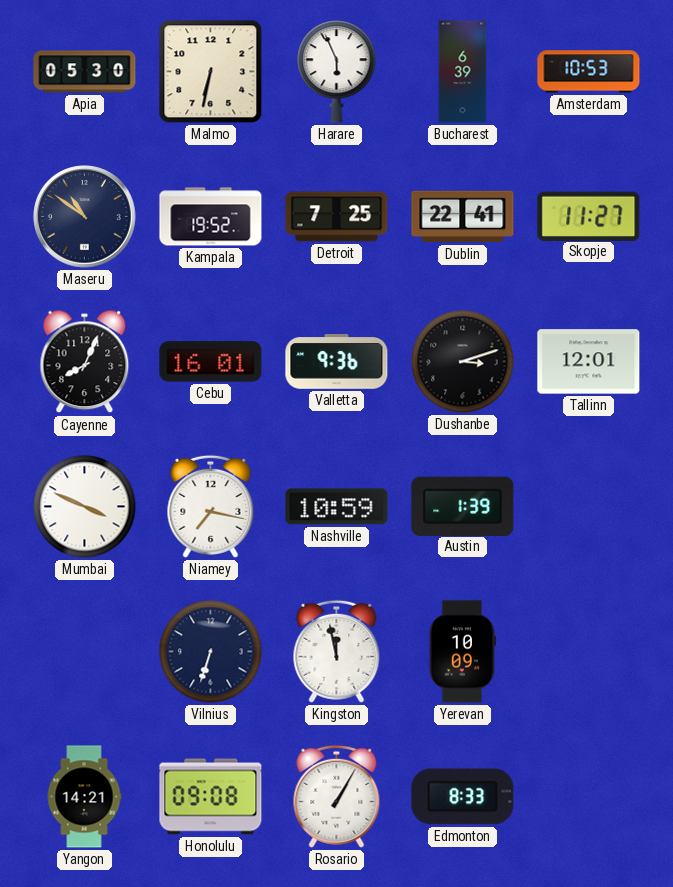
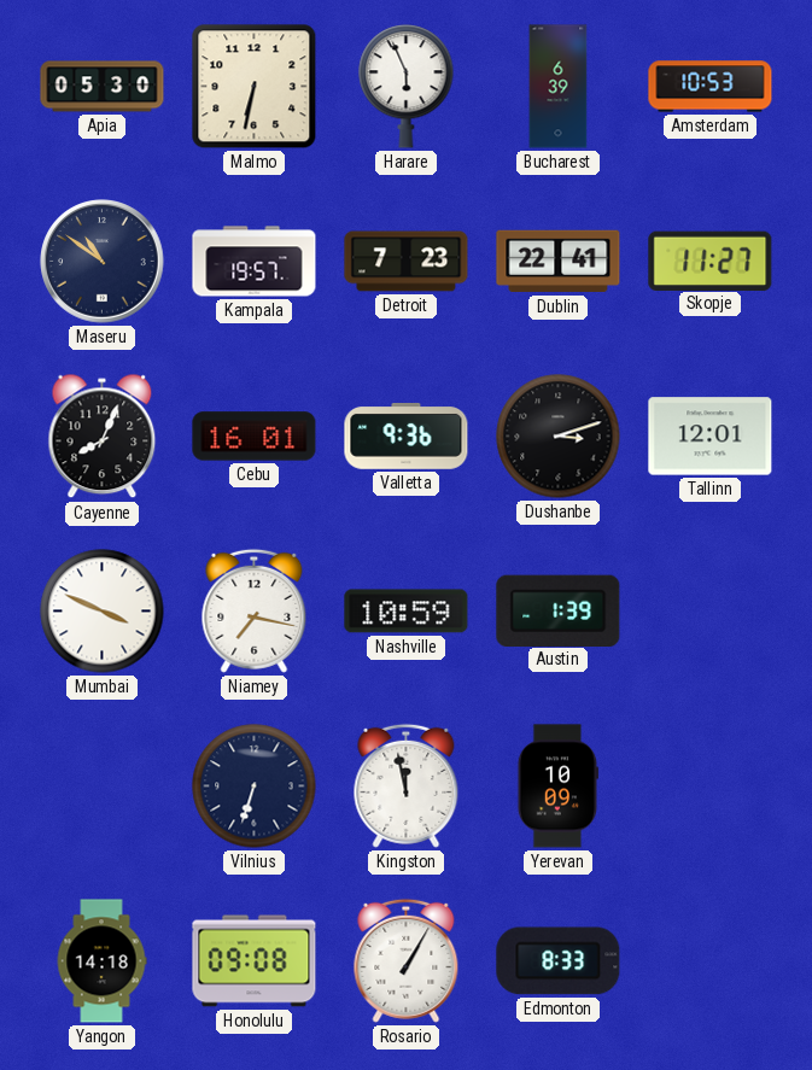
Kampala: 19:52 -> 19:57
Detroit: 7:25 -> 7:23
Yangon: 14:21 -> 14:18
